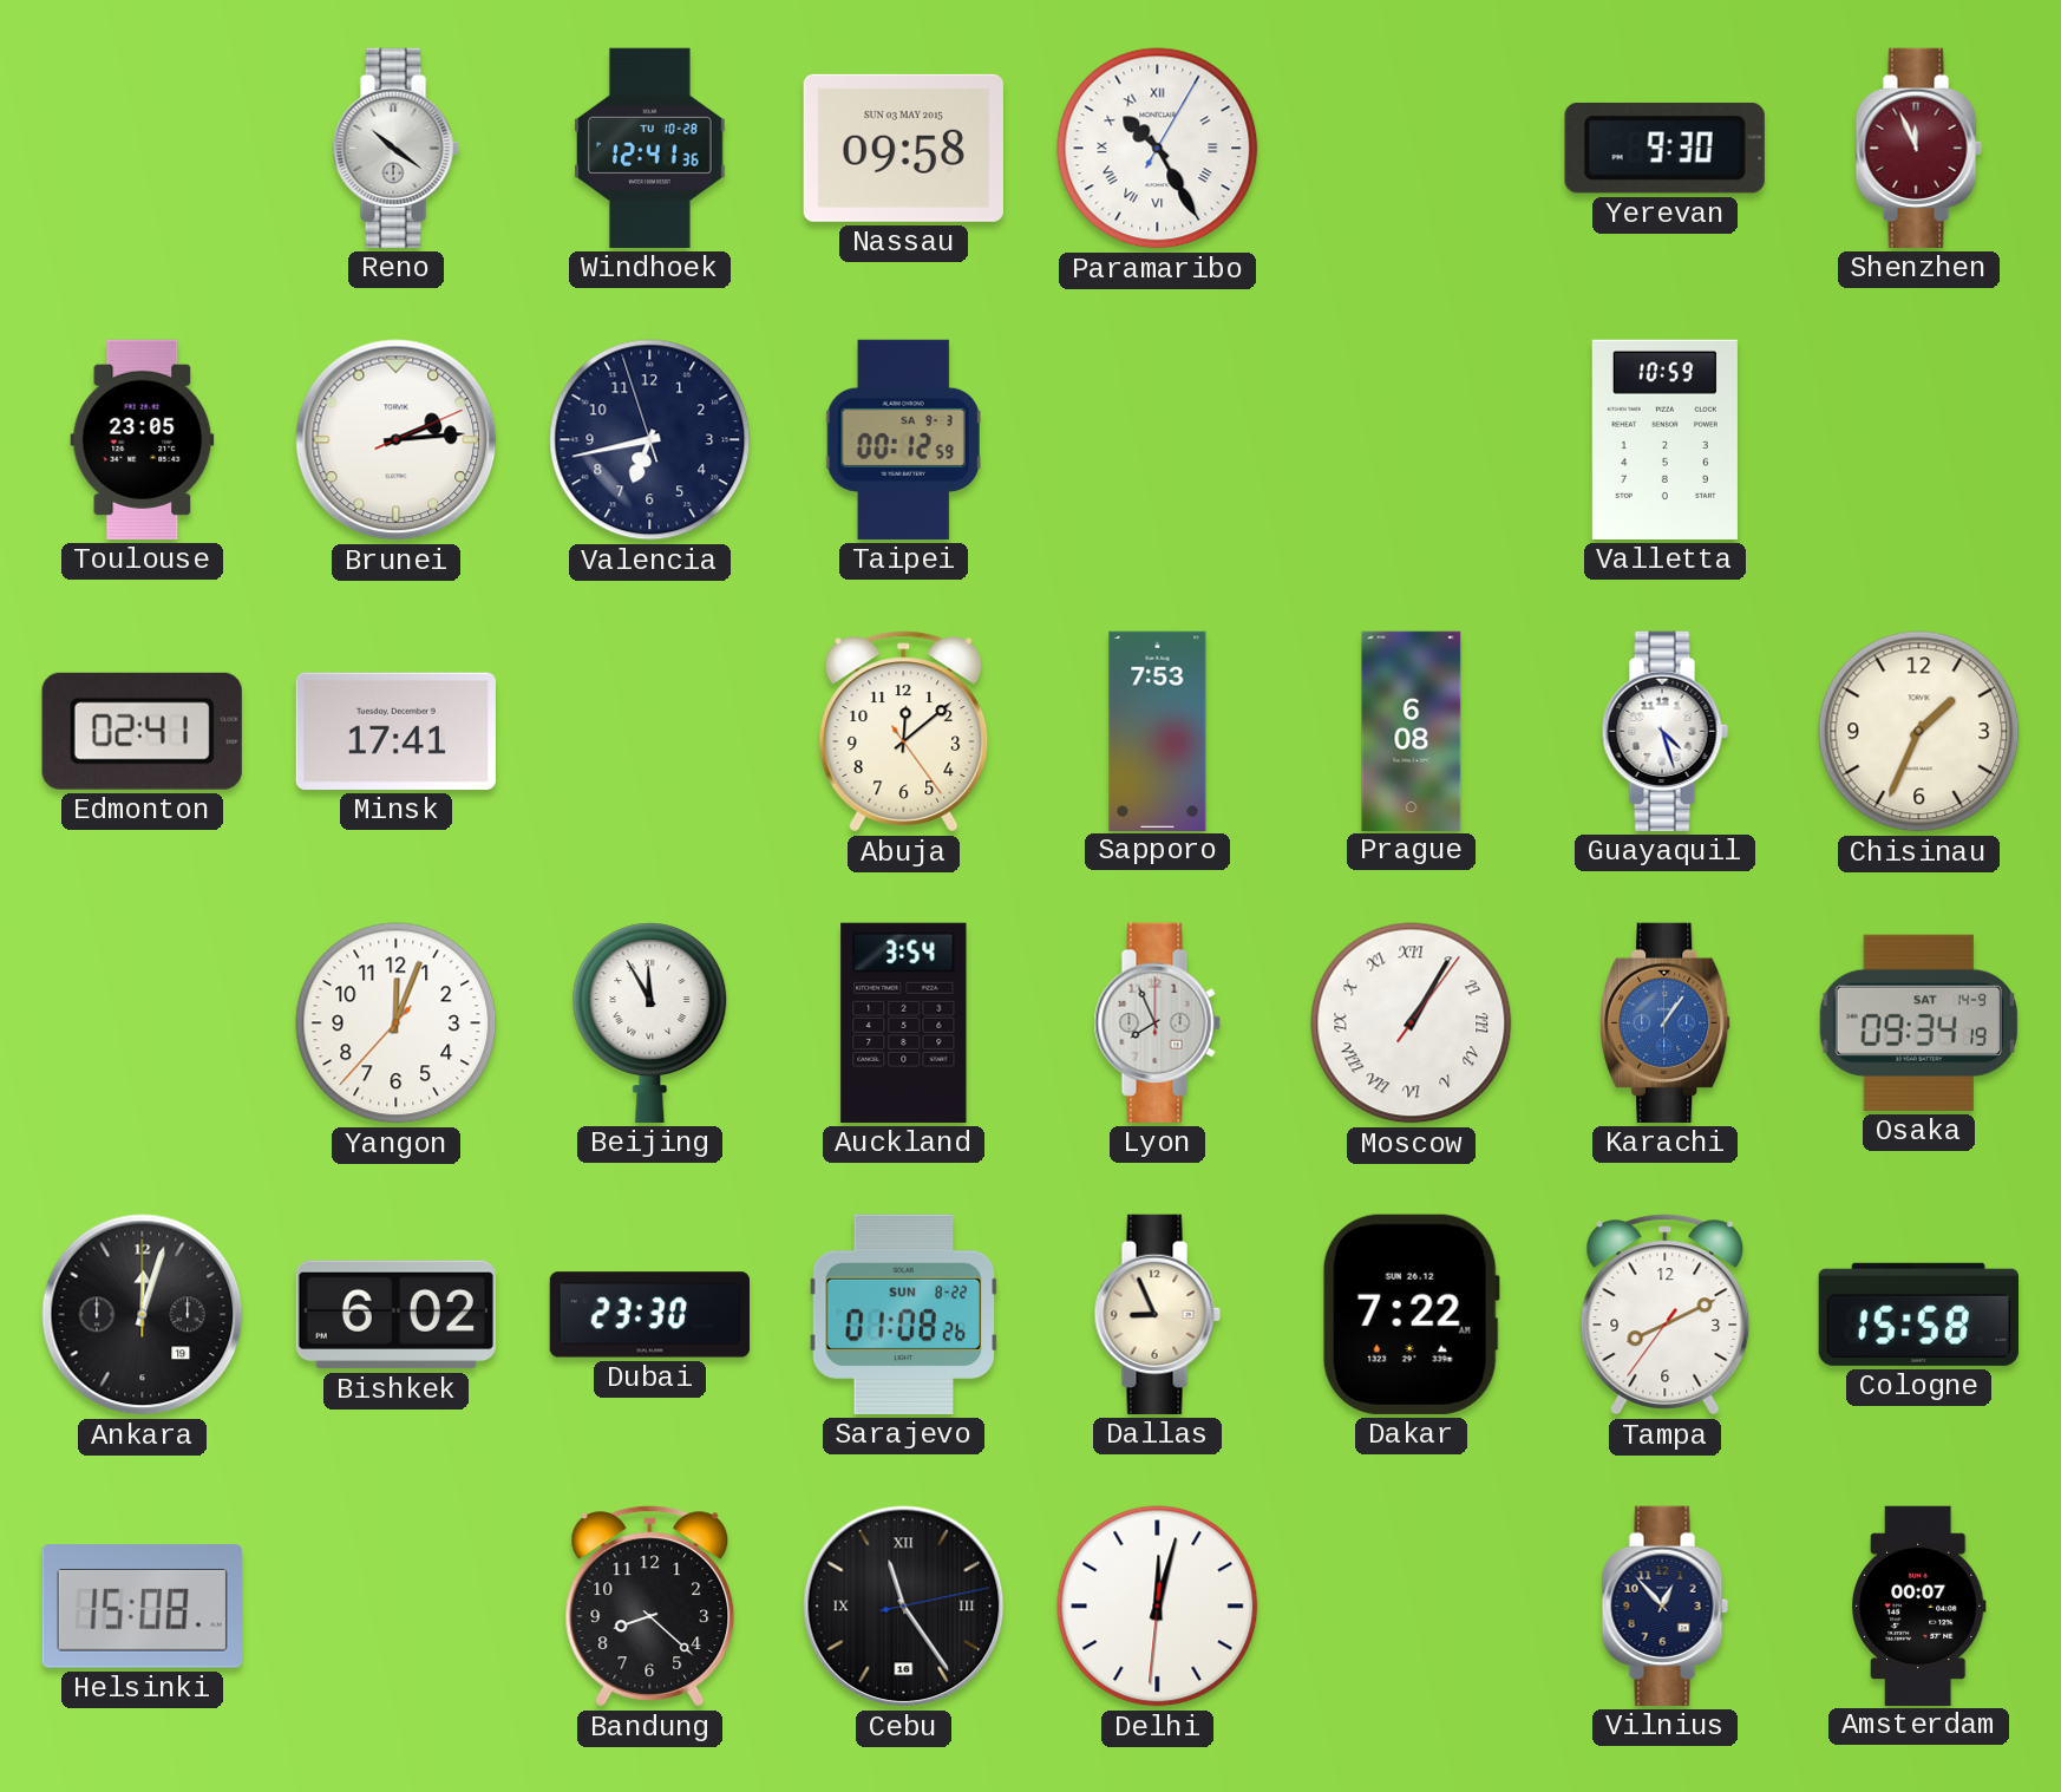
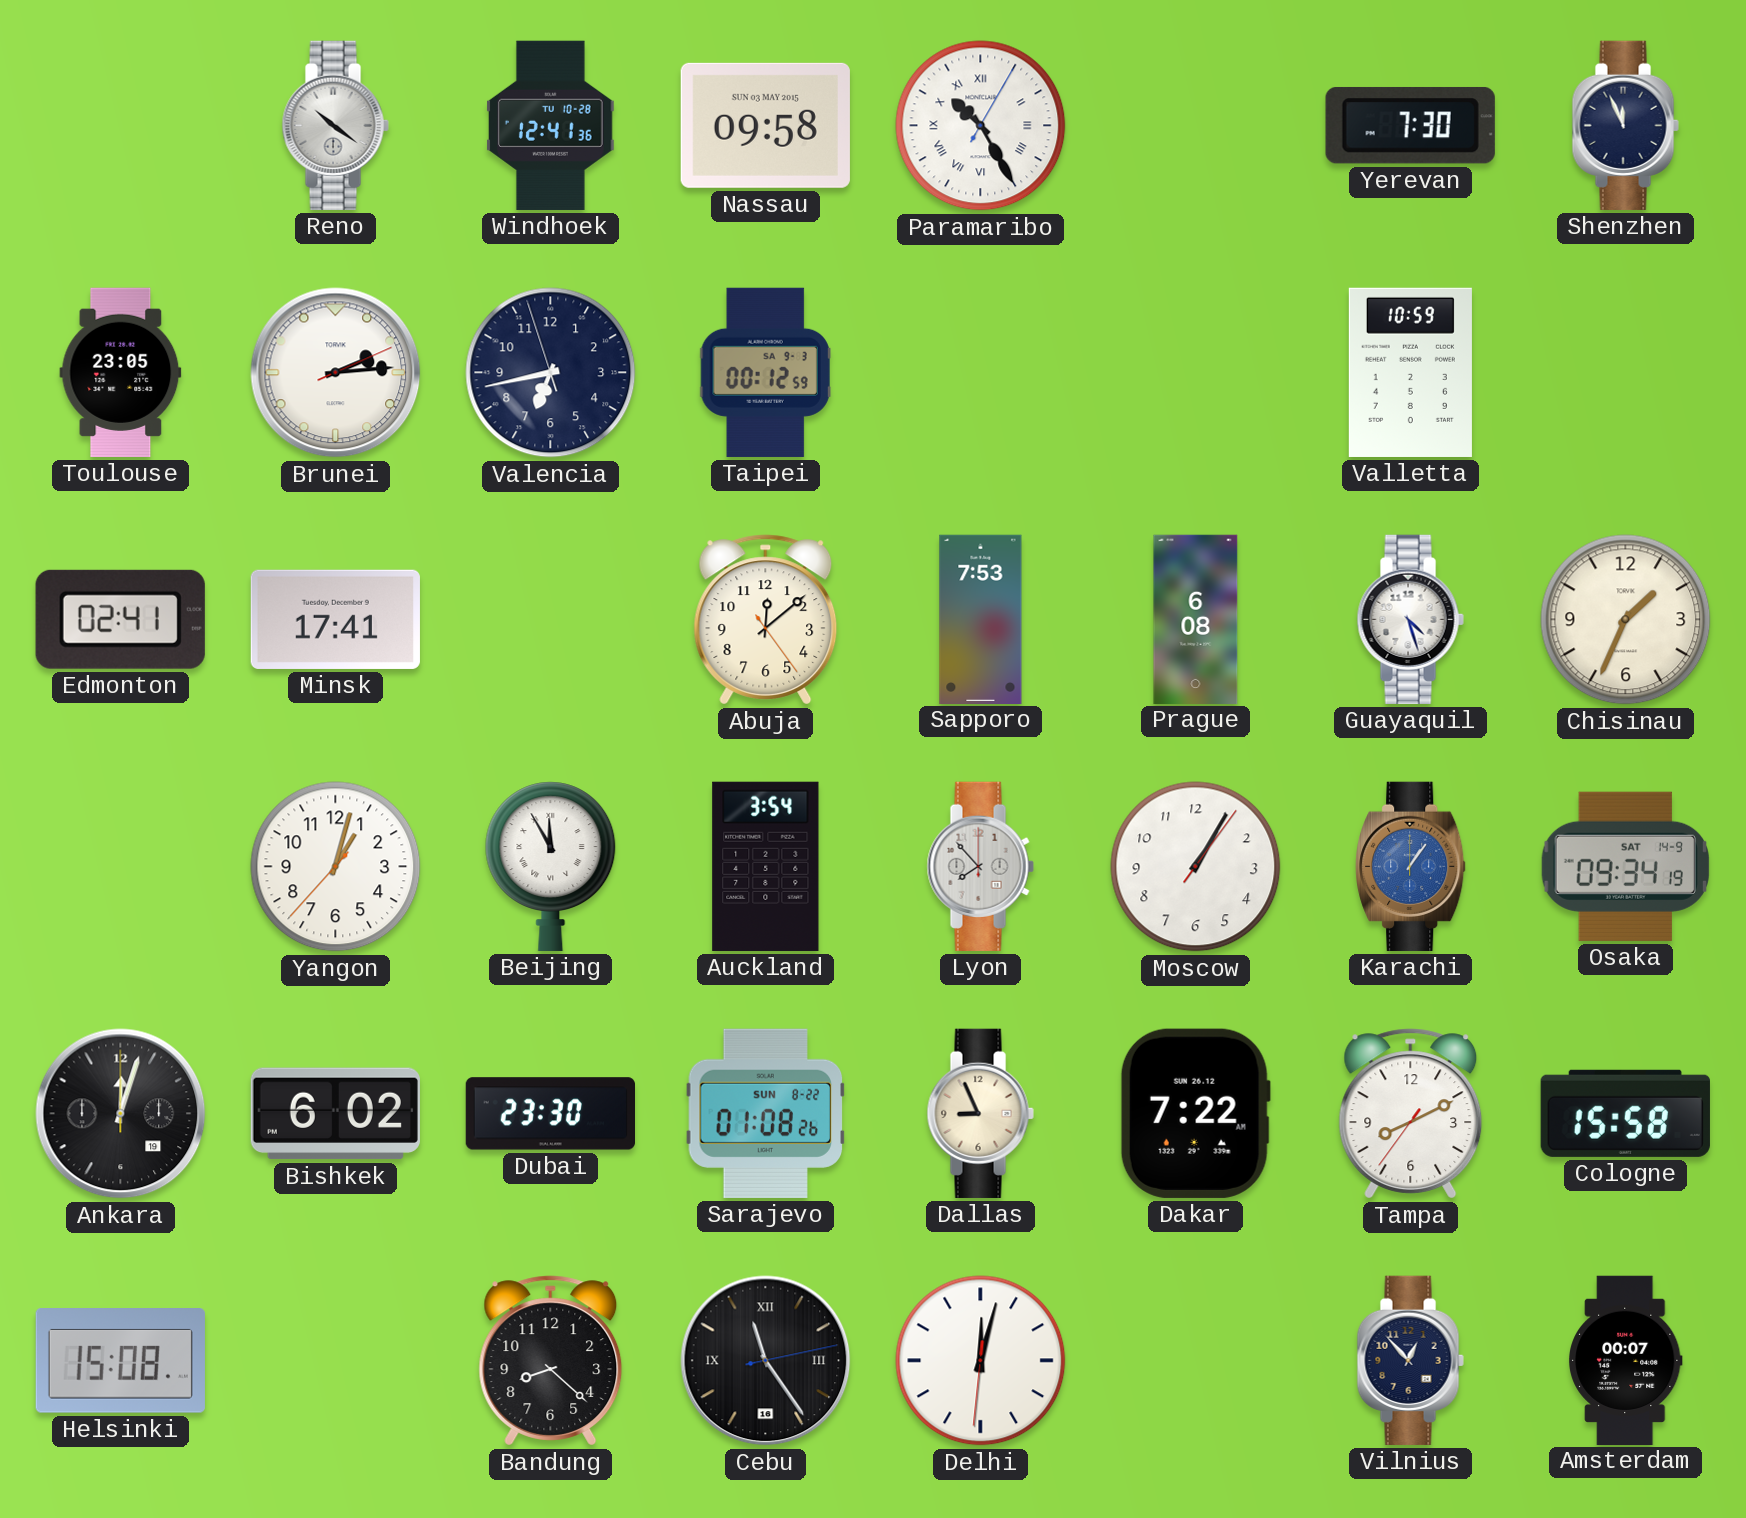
Yerevan: 9:30 -> 7:30
Shenzhen dial: burgundy -> navy
Yangon: 12:03 -> 1:02
Lyon: 7:56 -> 7:53
Moscow numerals: Roman -> Arabic
